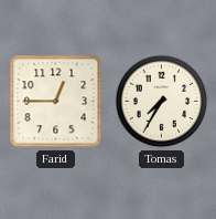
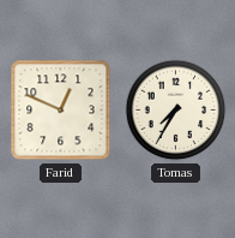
Farid: 12:45 -> 12:49
